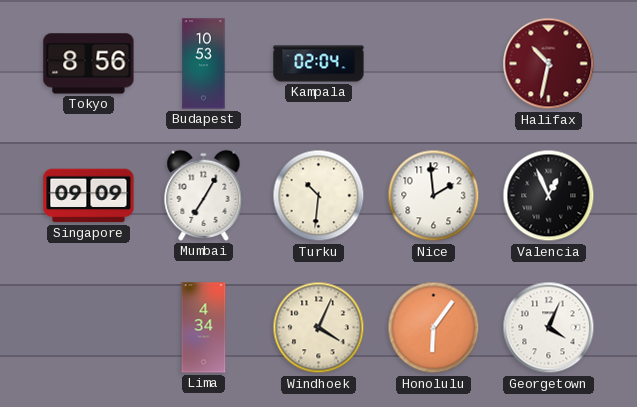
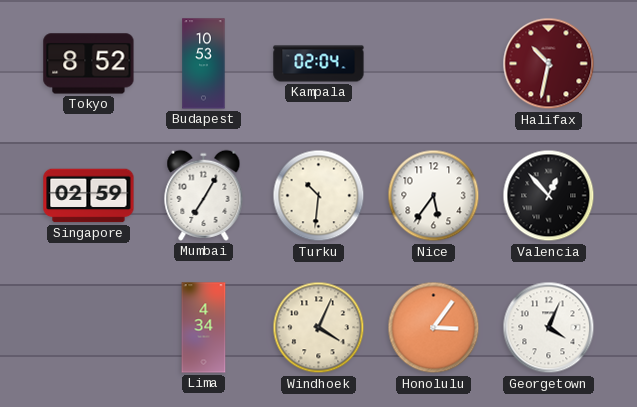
Tokyo: 8:56 -> 8:52
Singapore: 09:09 -> 02:59
Nice: 1:59 -> 5:36
Valencia: 12:56 -> 12:53
Honolulu: 6:06 -> 3:06
